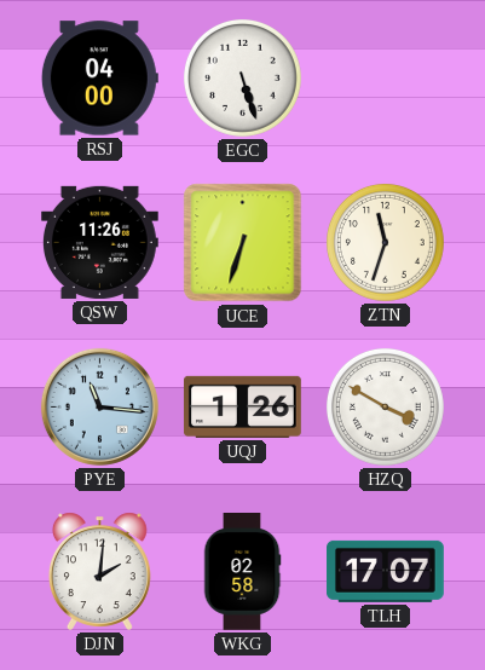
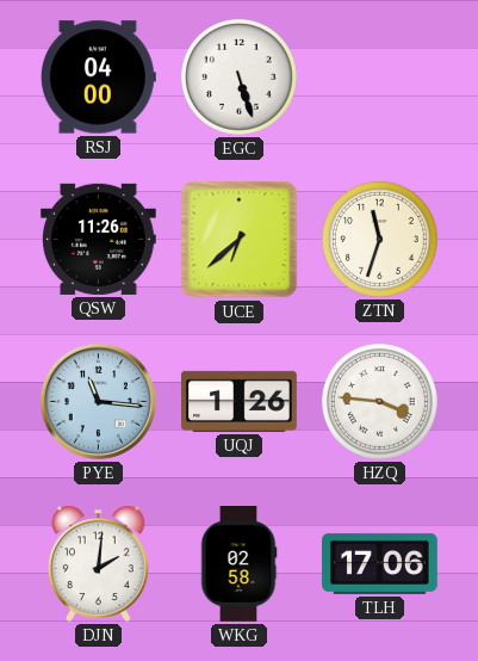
UCE: 6:33 -> 6:38
HZQ: 3:50 -> 3:46
TLH: 17:07 -> 17:06
